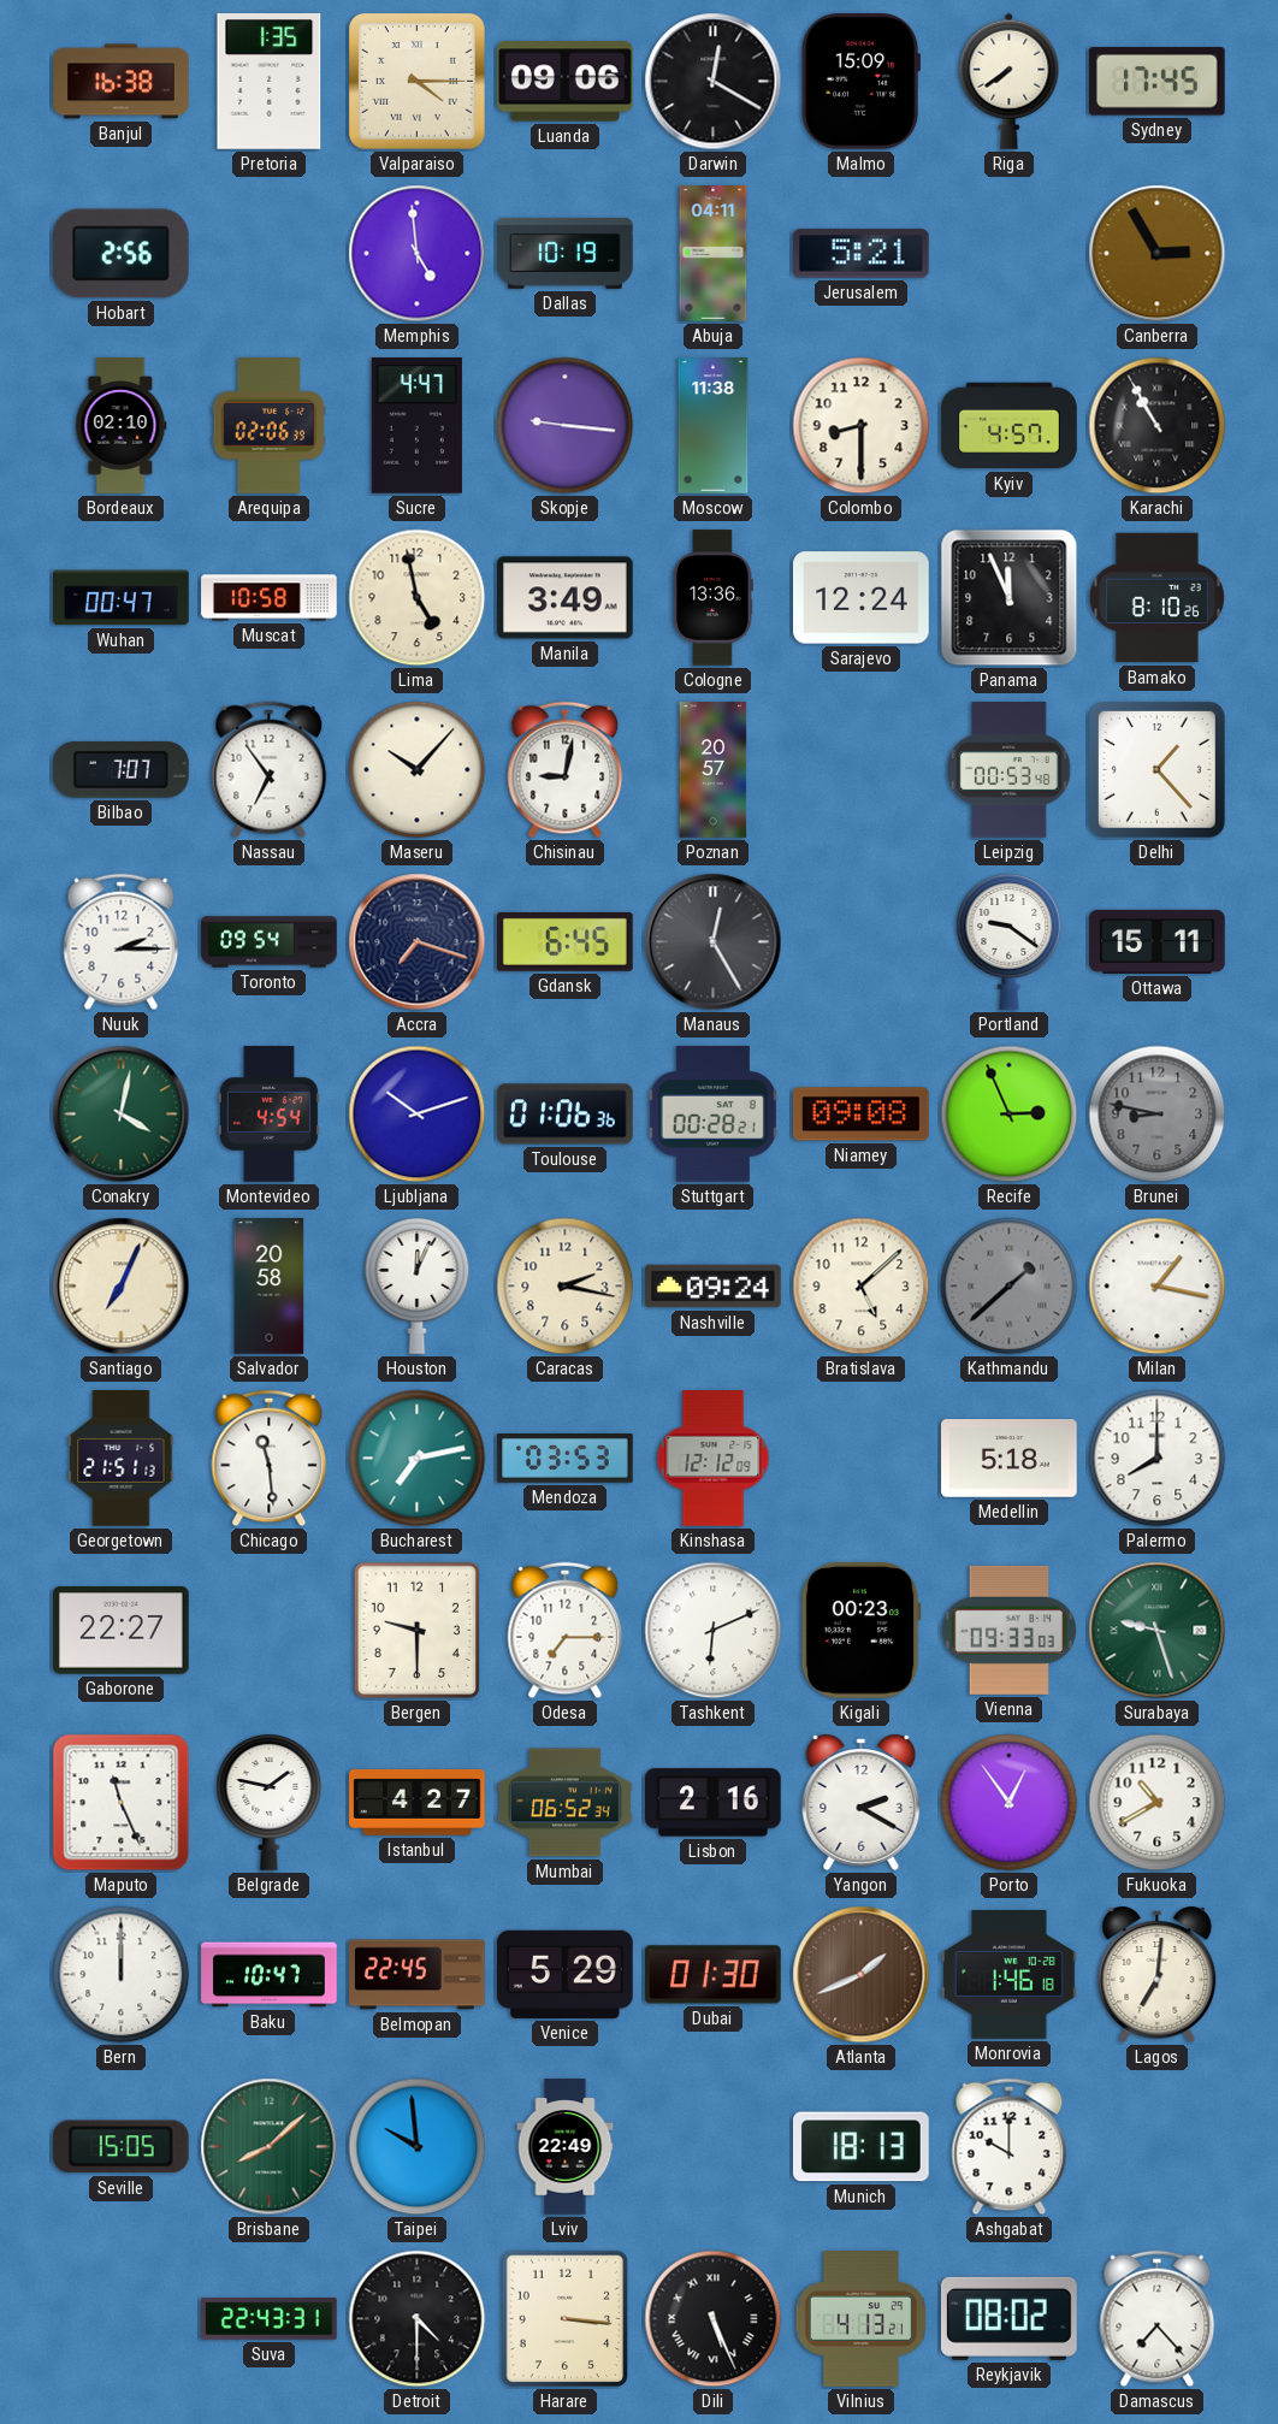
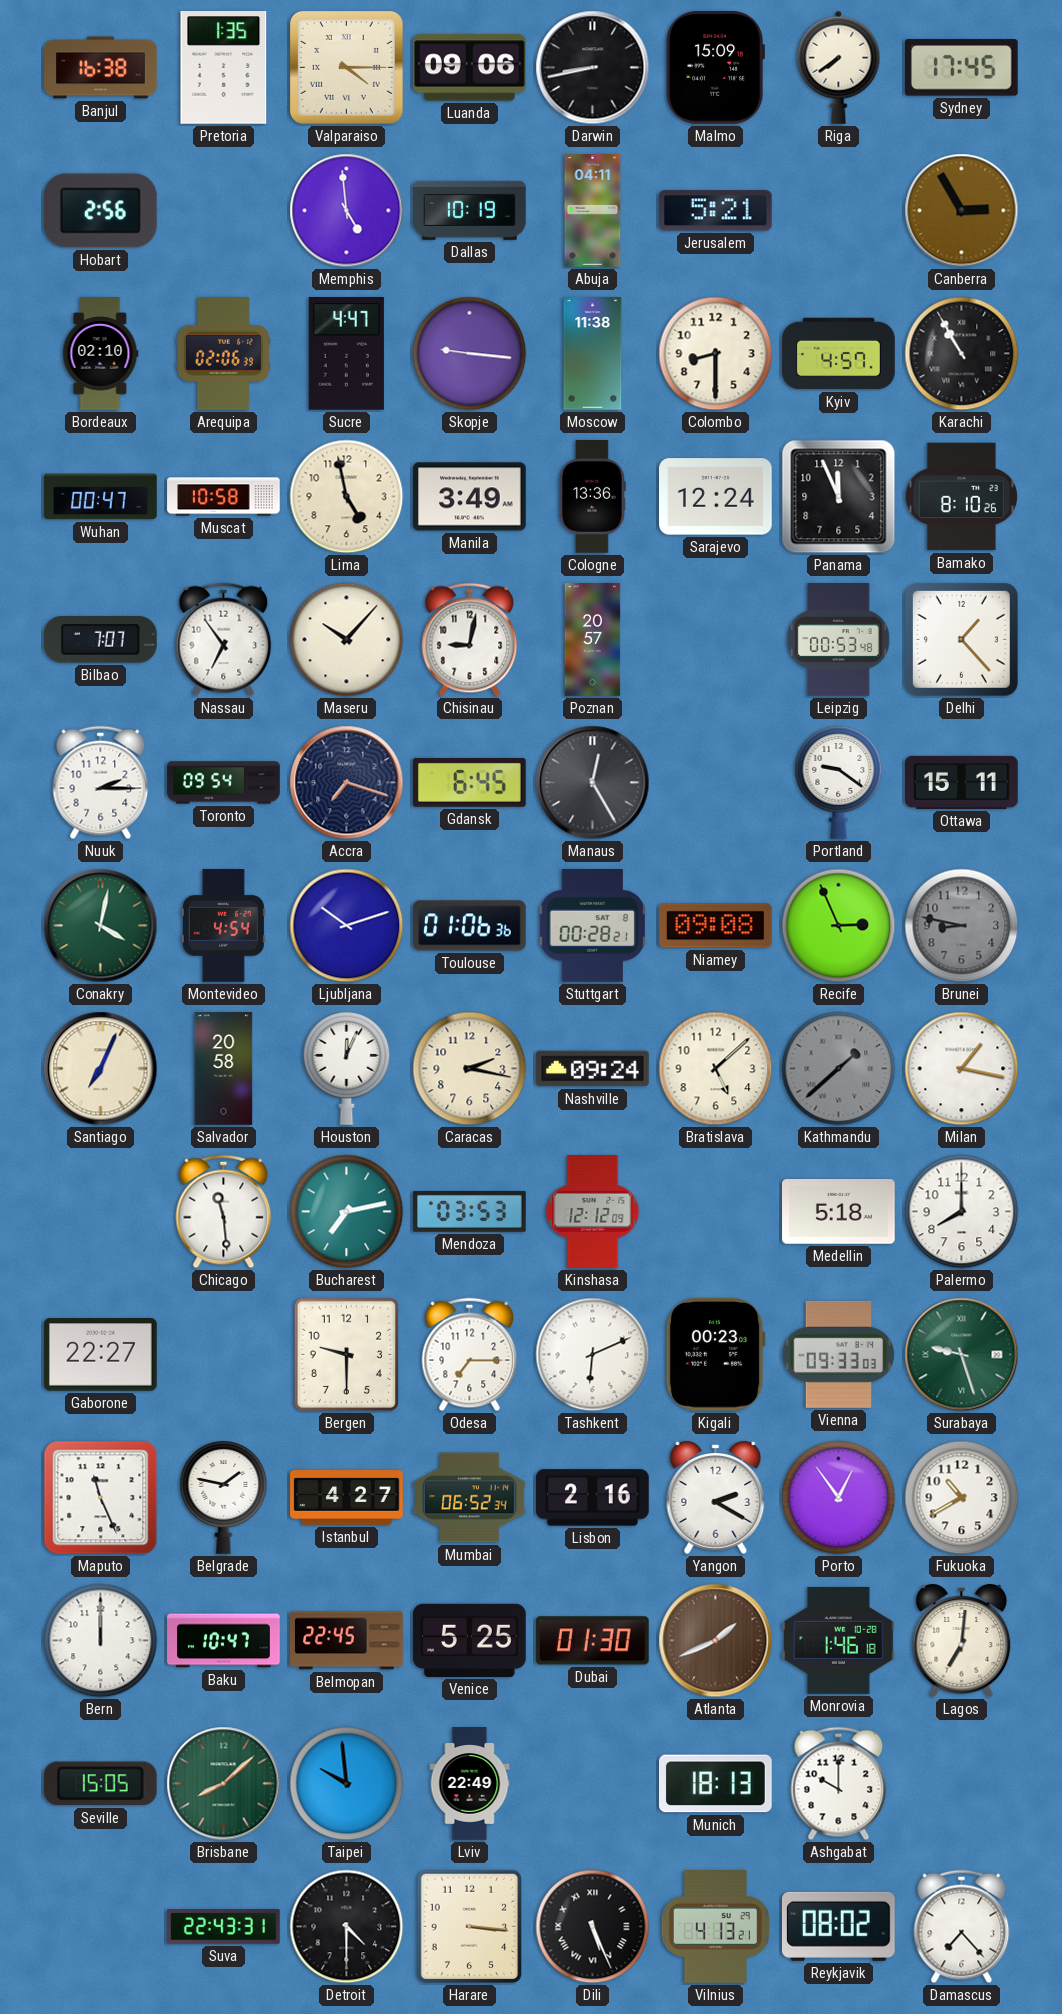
Darwin: 12:20 -> 8:43
Georgetown: 21:51 -> none
Venice: 5:29 -> 5:25
